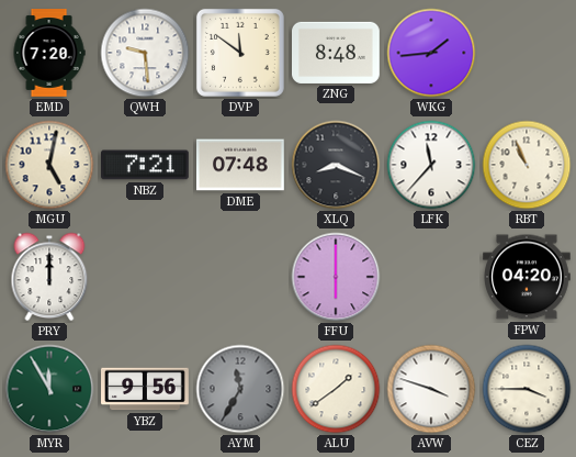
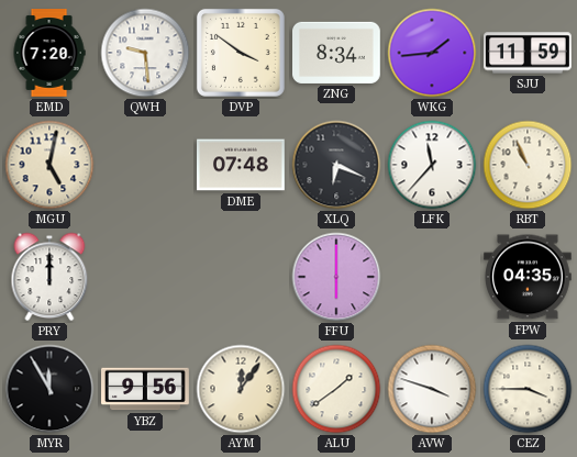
DVP: 11:51 -> 3:51
ZNG: 8:48 -> 8:34
SJU: none -> 11:59
NBZ: 7:21 -> none
XLQ: 8:19 -> 6:19
FPW: 04:20 -> 04:35
MYR dial: green -> black
AYM: 11:35 -> 12:06
AYM dial: grey -> cream
